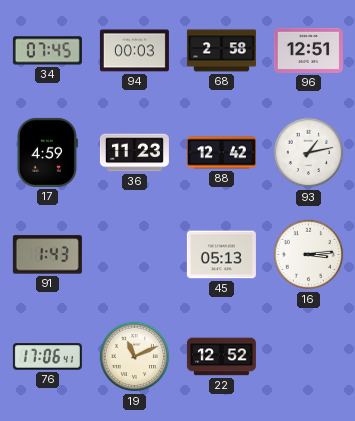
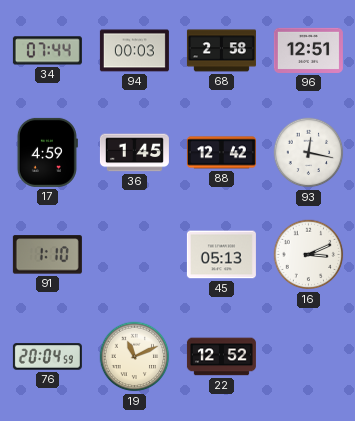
34: 07:45 -> 07:44
36: 11:23 -> 1:45
93: 1:13 -> 12:17
91: 1:43 -> 1:10
16: 3:14 -> 3:11
76: 17:06 -> 20:04
